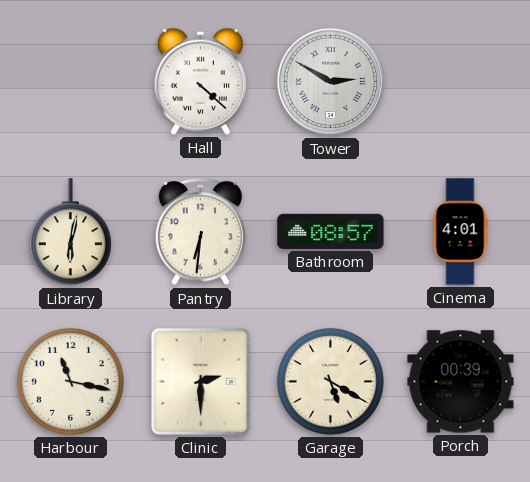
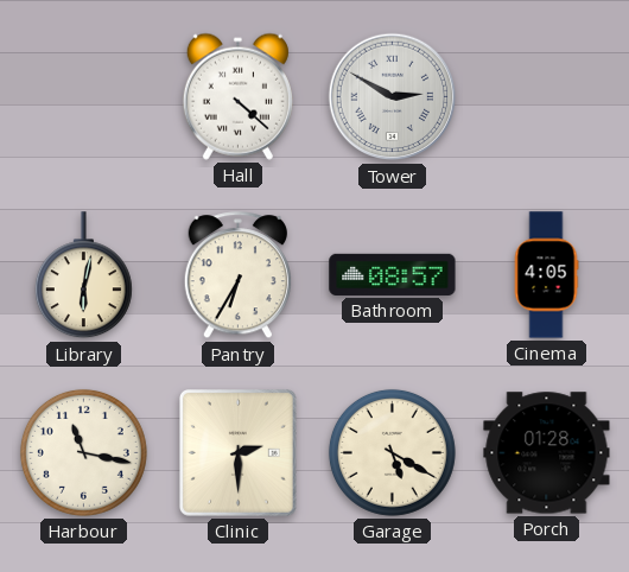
Pantry: 6:31 -> 6:35
Cinema: 4:01 -> 4:05
Porch: 00:39 -> 01:28
